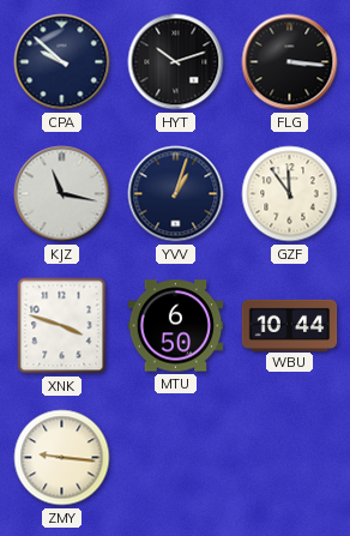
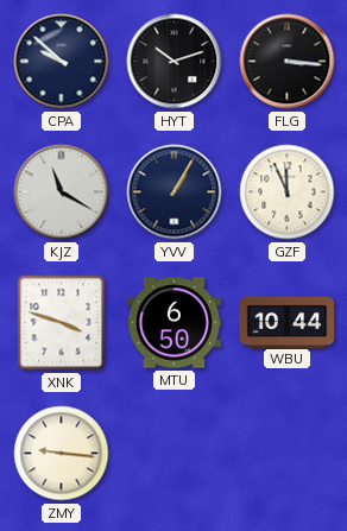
KJZ: 11:17 -> 11:20
YVV: 1:03 -> 1:05
GZF: 11:54 -> 11:56
